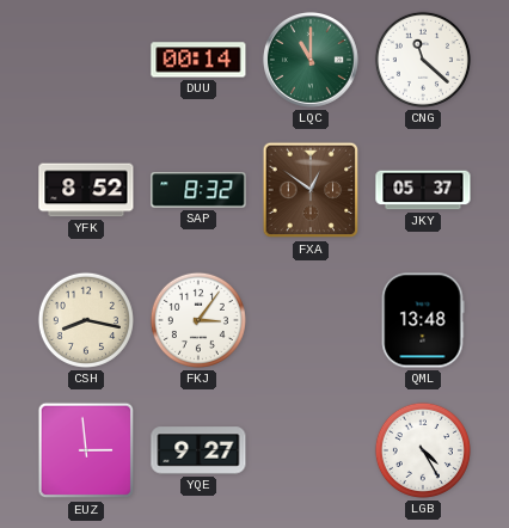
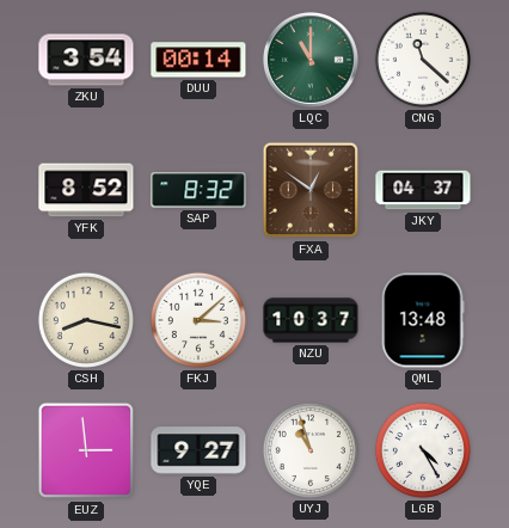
ZKU: none -> 3:54
JKY: 05:37 -> 04:37
FKJ: 3:06 -> 3:08
NZU: none -> 10:37
UYJ: none -> 10:57
